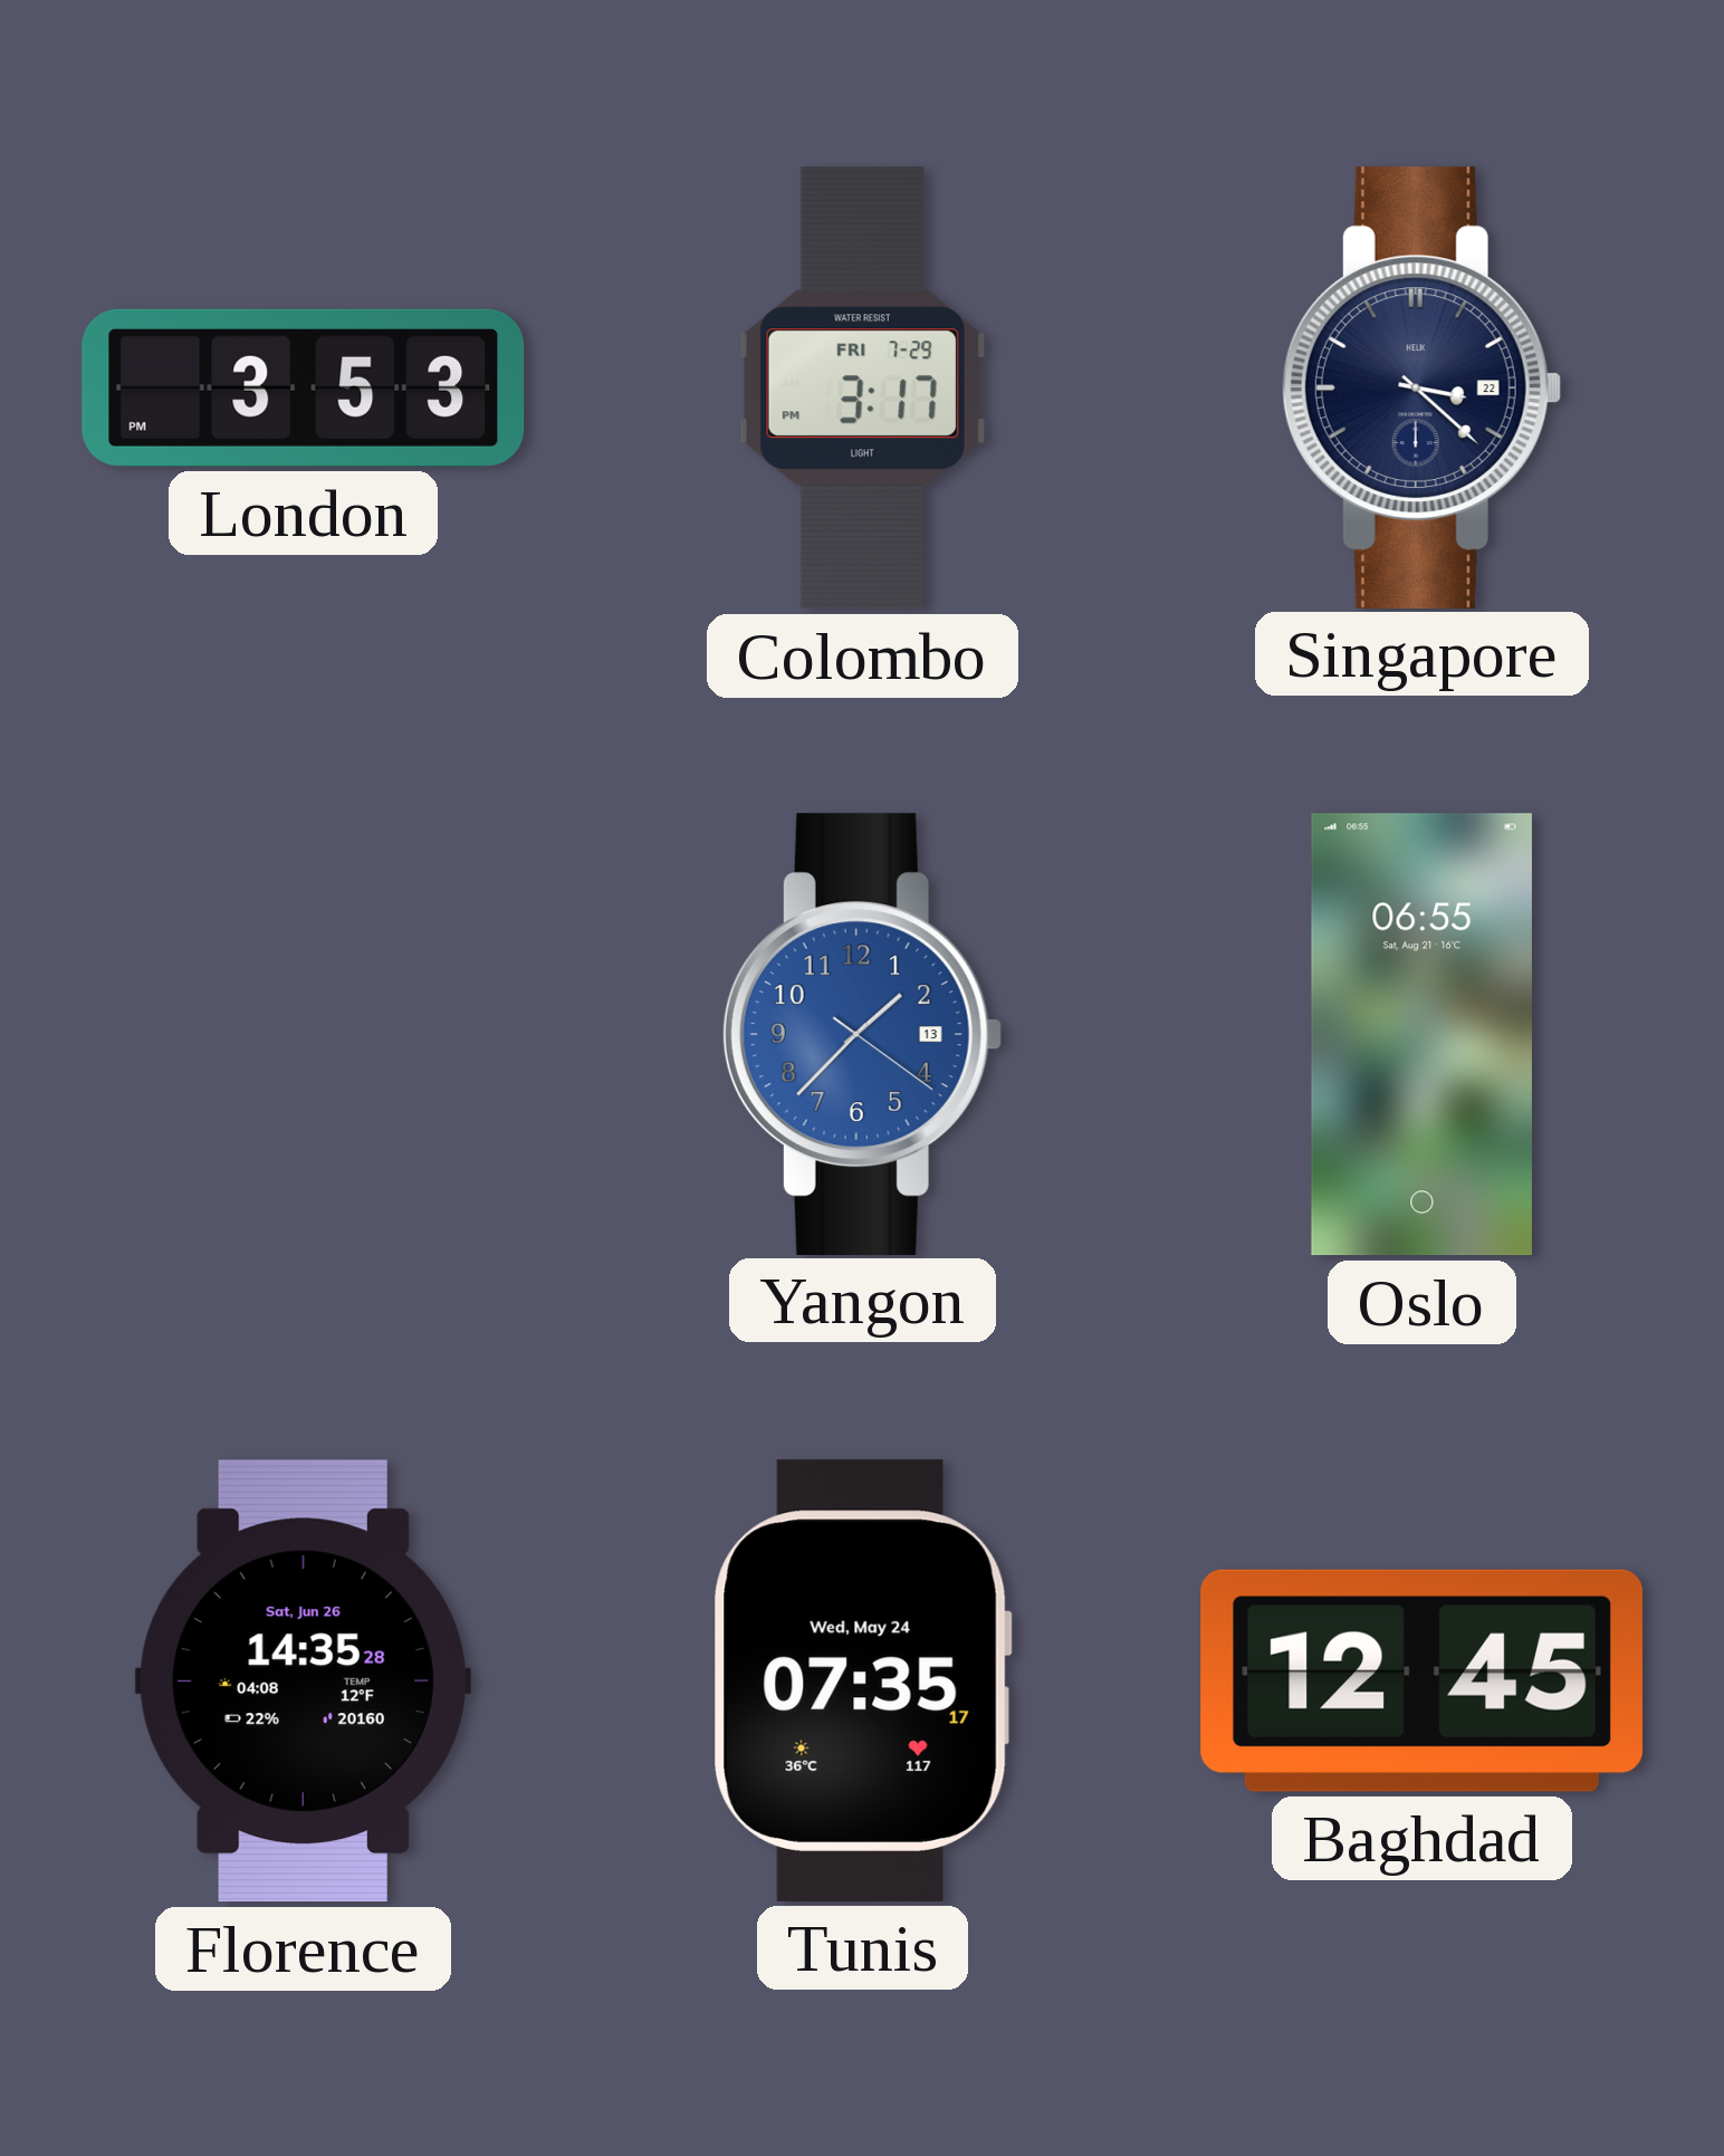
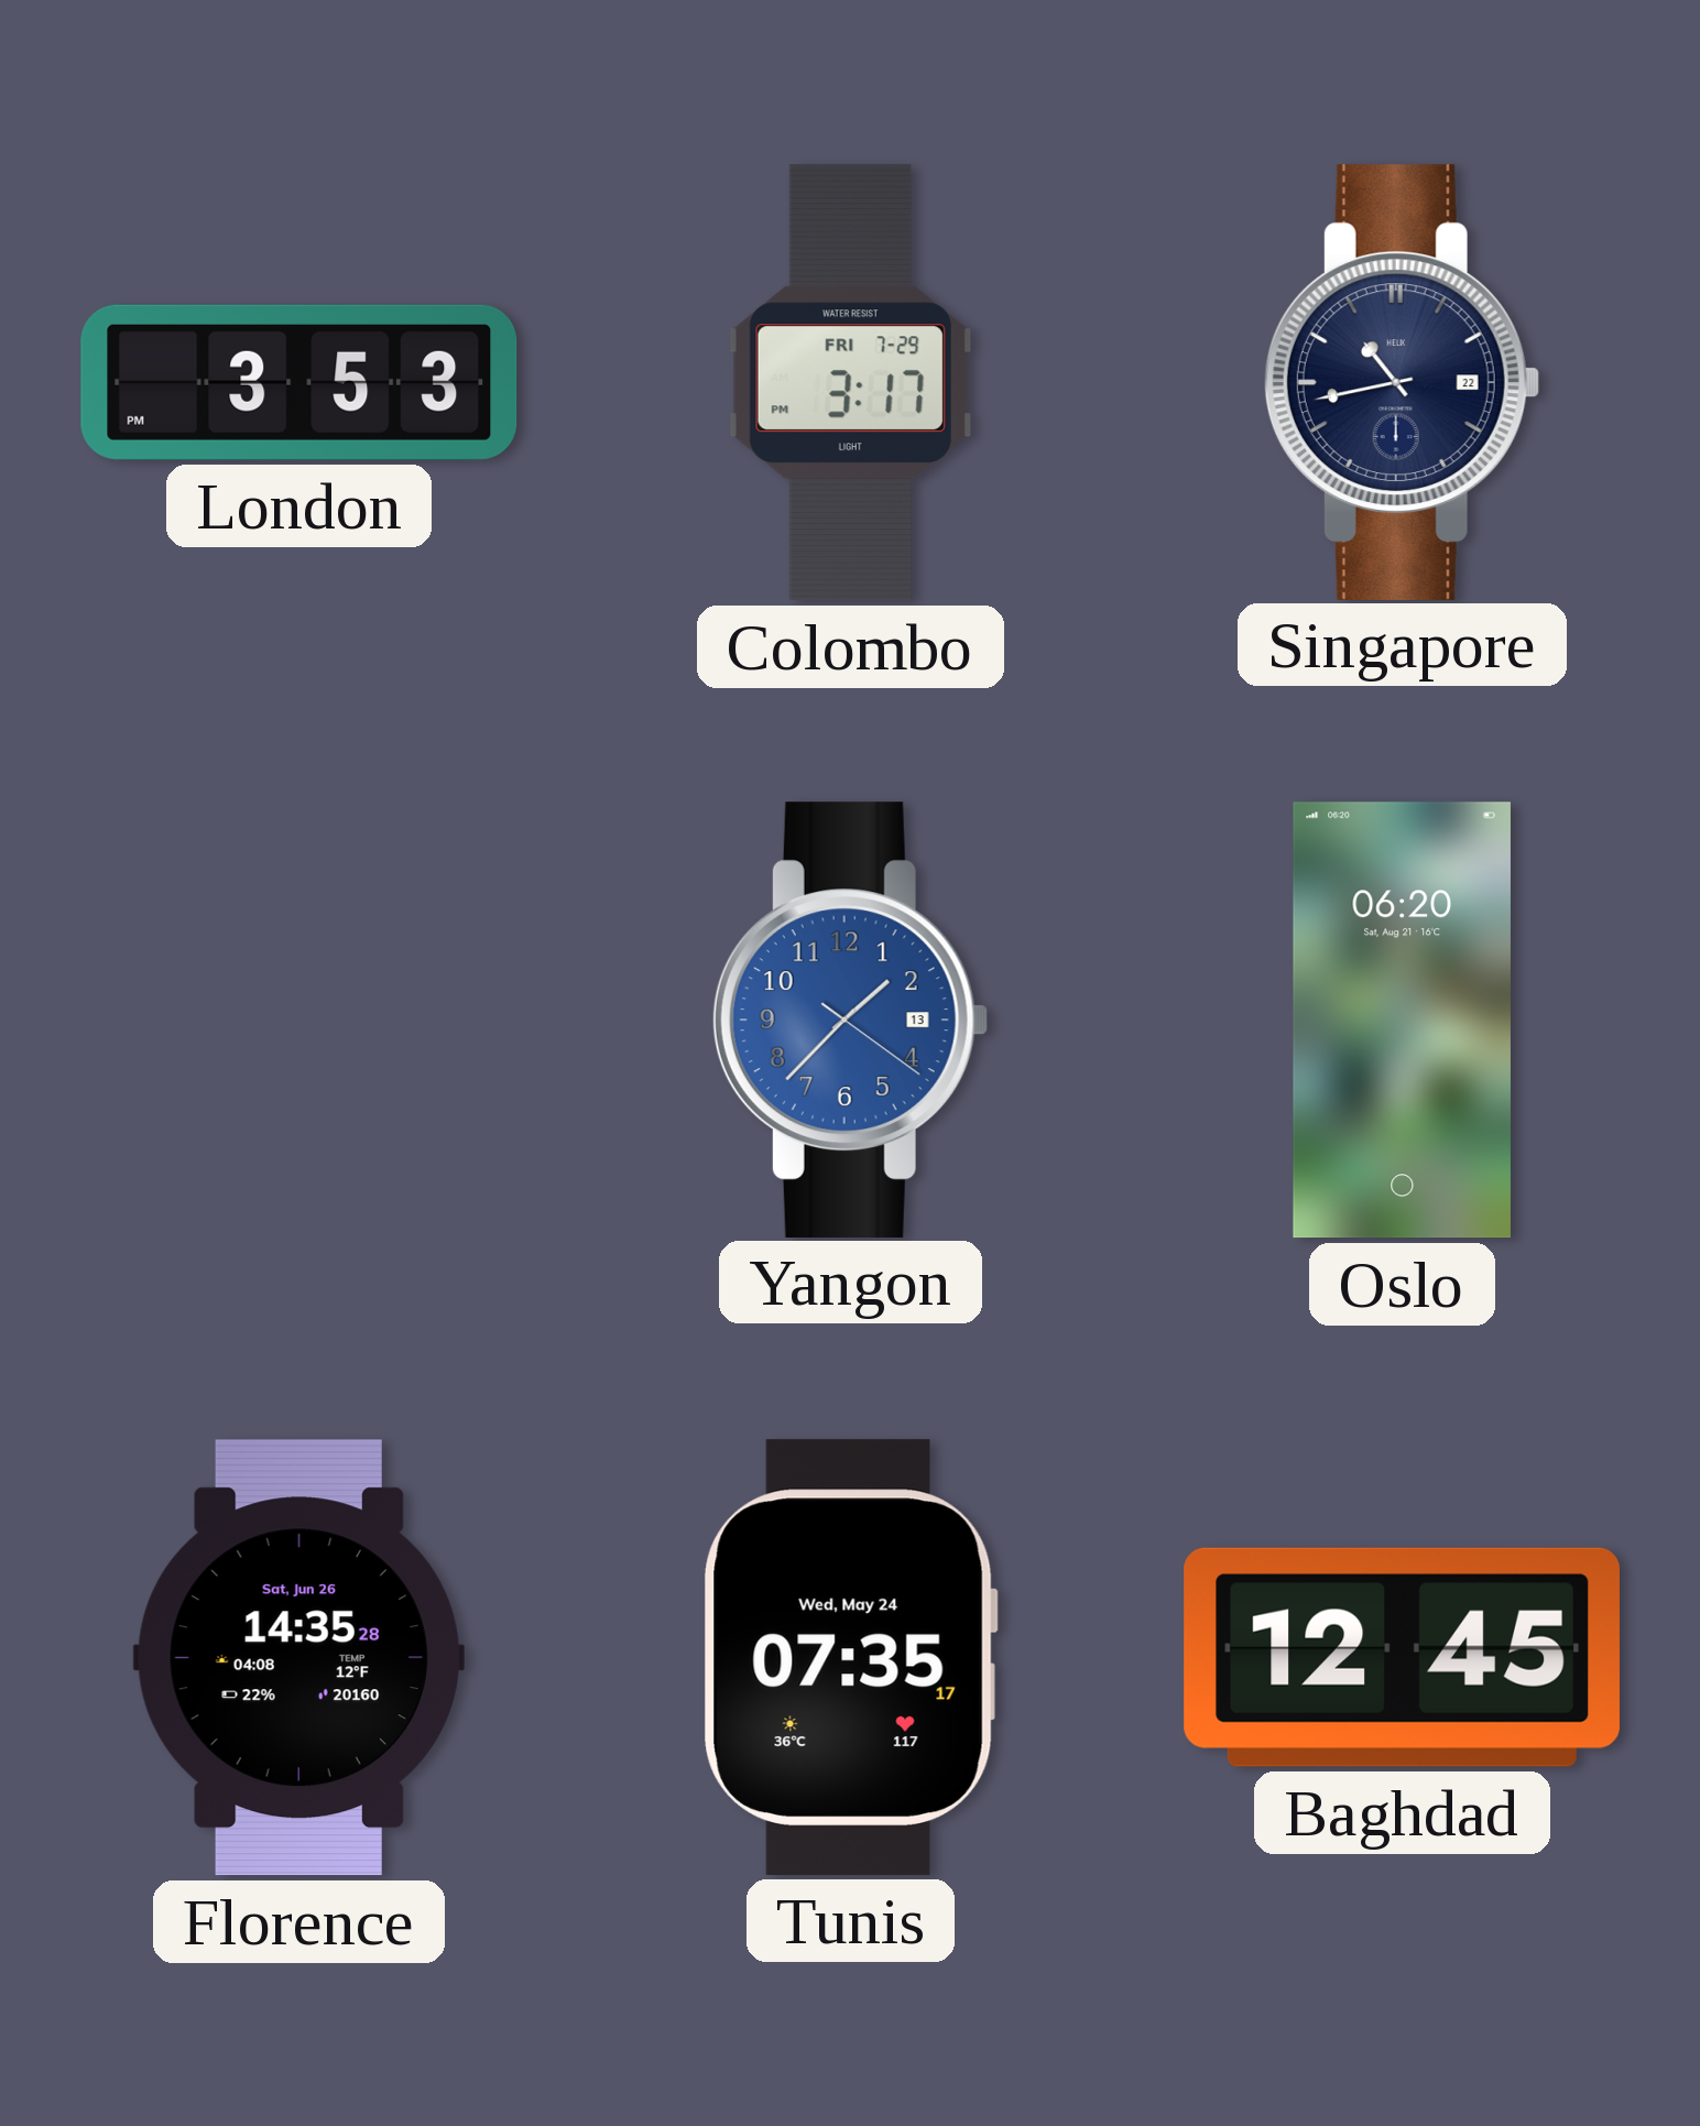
Singapore: 3:22 -> 10:43
Oslo: 06:55 -> 06:20
